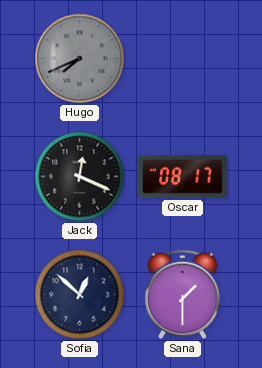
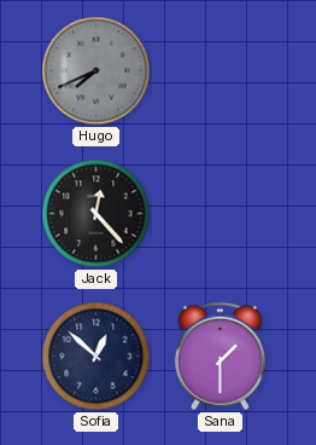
Jack: 12:19 -> 12:23
Oscar: 08:17 -> none
